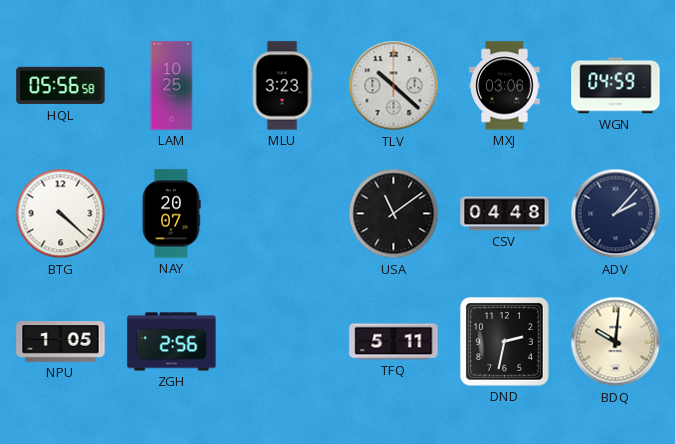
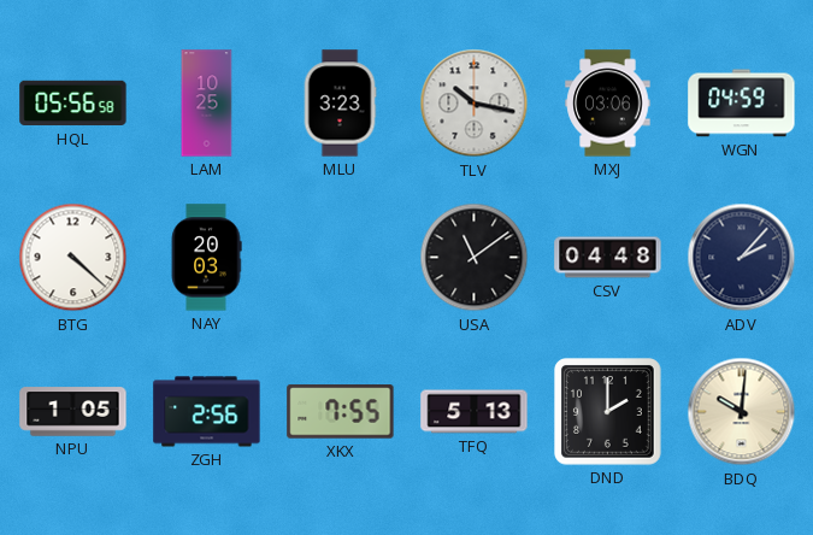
TLV: 10:22 -> 10:17
NAY: 20:07 -> 20:03
XKX: none -> 7:55
TFQ: 5:11 -> 5:13
DND: 2:32 -> 2:00
